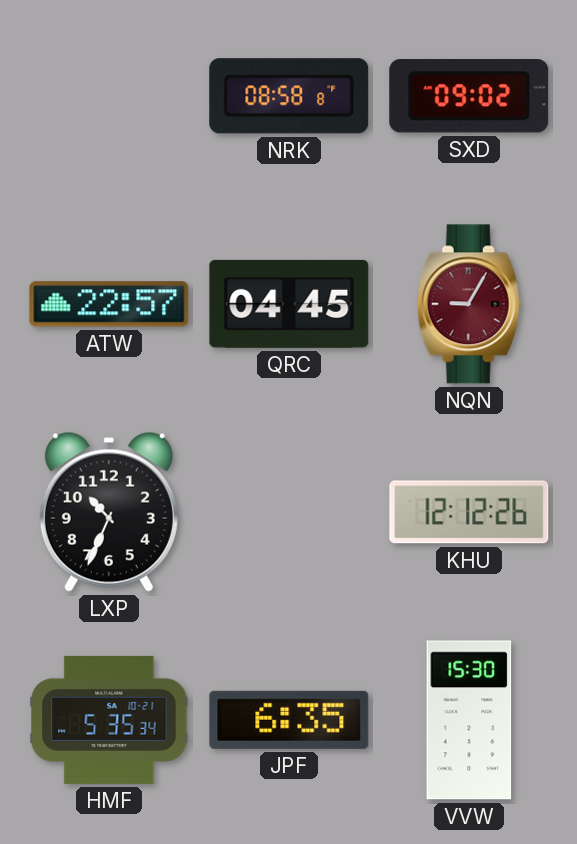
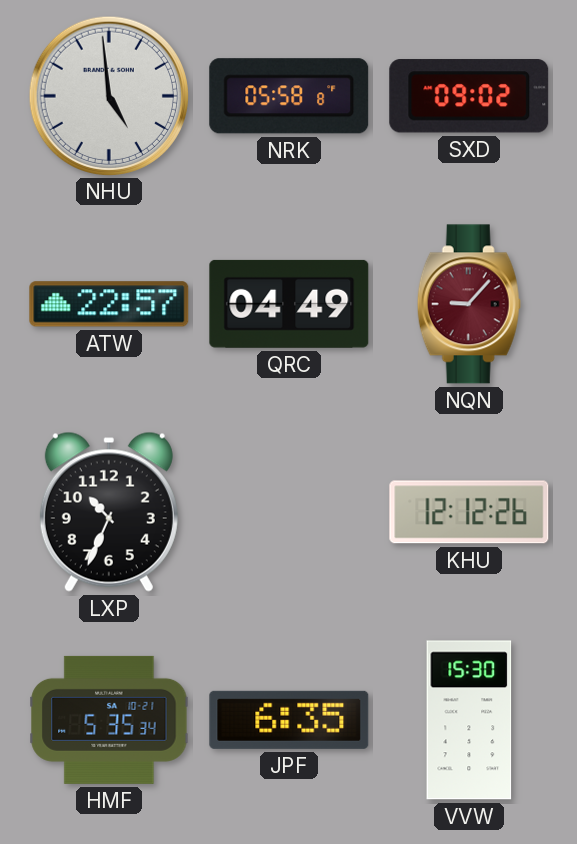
NHU: none -> 4:59
NRK: 08:58 -> 05:58
QRC: 04:45 -> 04:49
NQN: 9:05 -> 9:07
